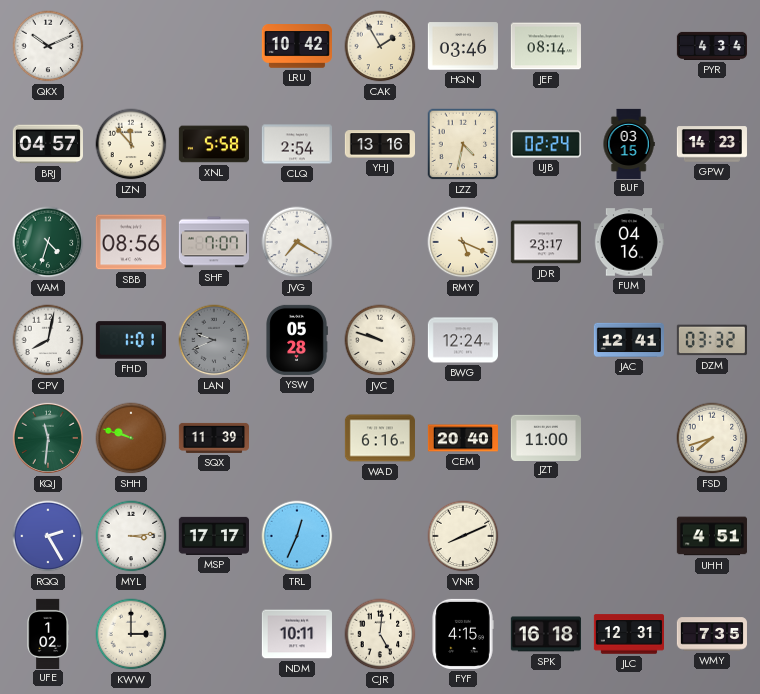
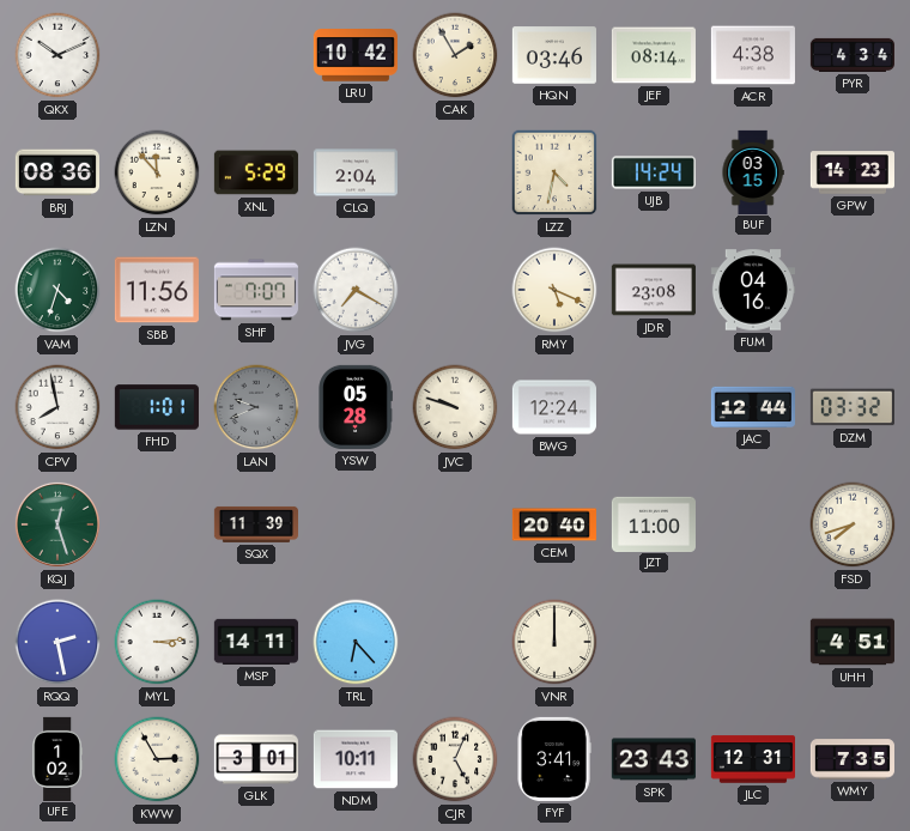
ACR: none -> 4:38
BRJ: 04:57 -> 08:36
XNL: 5:58 -> 5:29
CLQ: 2:54 -> 2:04
YHJ: 13:16 -> none
UJB: 02:24 -> 14:24
SBB: 08:56 -> 11:56
JDR: 23:17 -> 23:08
CPV: 8:02 -> 7:58
JAC: 12:41 -> 12:44
KQJ: 11:31 -> 12:27
SHH: 9:48 -> none
WAD: 6:16 -> none
RQQ: 2:25 -> 2:28
MSP: 17:17 -> 14:11
TRL: 12:34 -> 6:23
VNR: 8:11 -> 12:00
KWW: 3:00 -> 2:55
GLK: none -> 3:01
CJR: 5:01 -> 5:04
FYF: 4:15 -> 3:41
SPK: 16:18 -> 23:43
